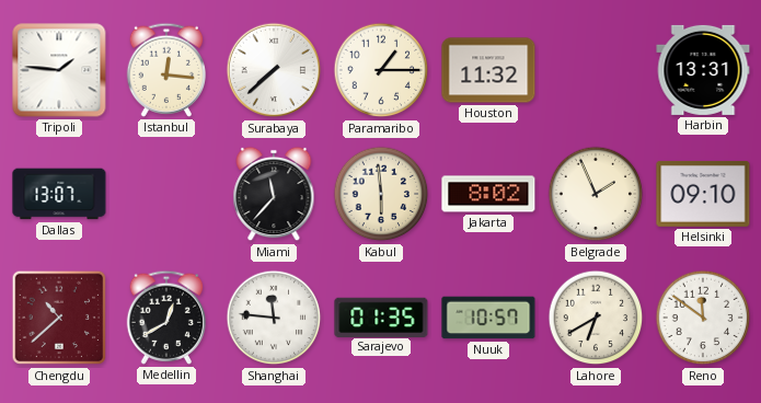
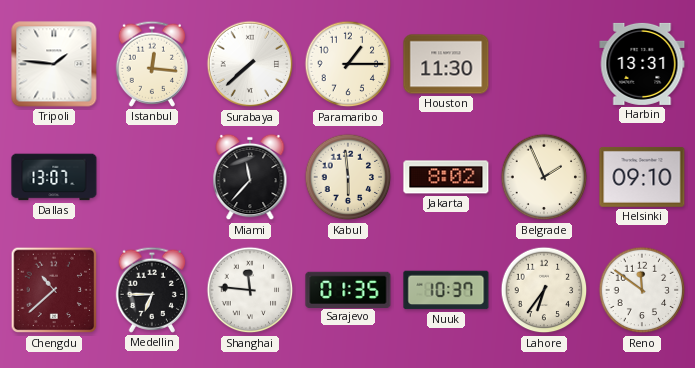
Houston: 11:32 -> 11:30
Medellin: 12:40 -> 6:45
Nuuk: 10:57 -> 10:37
Lahore: 6:40 -> 6:36
